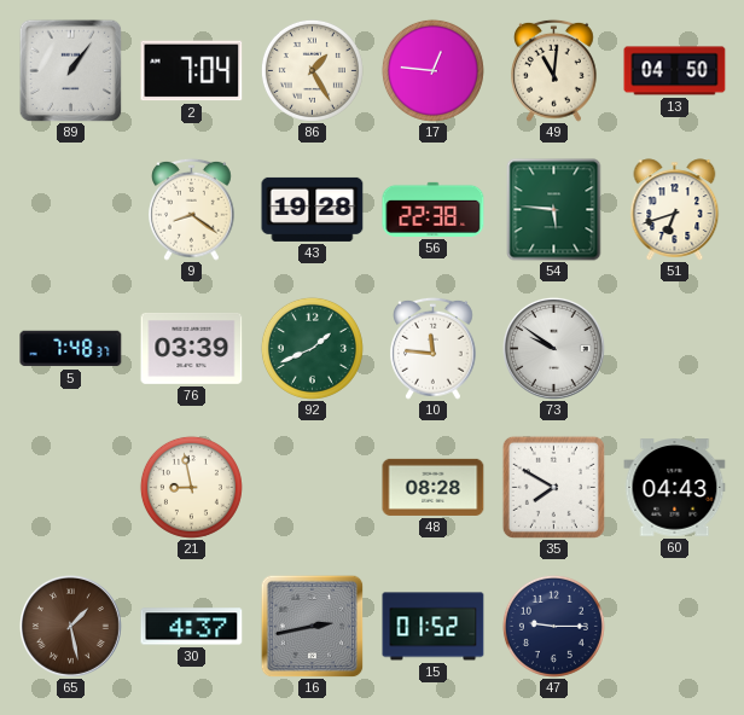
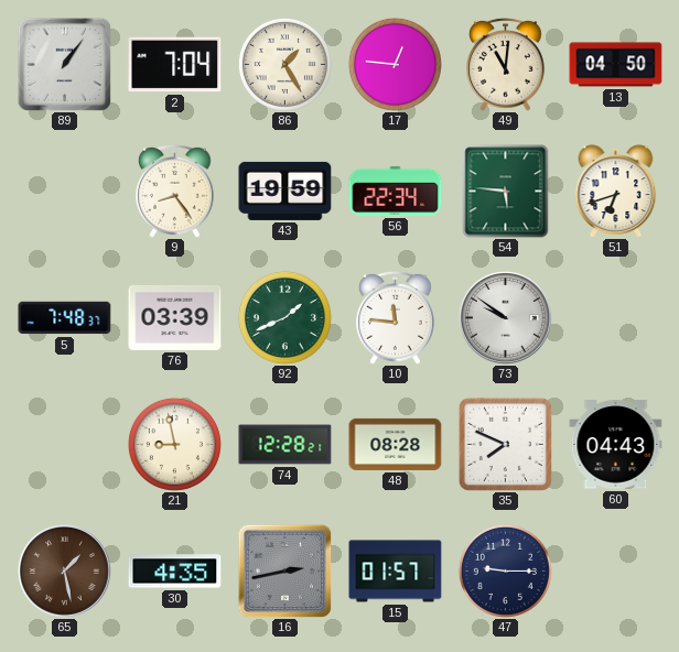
9: 8:21 -> 8:24
43: 19:28 -> 19:59
56: 22:38 -> 22:34
74: none -> 12:28
35: 7:50 -> 7:49
30: 4:37 -> 4:35
15: 01:52 -> 01:57
